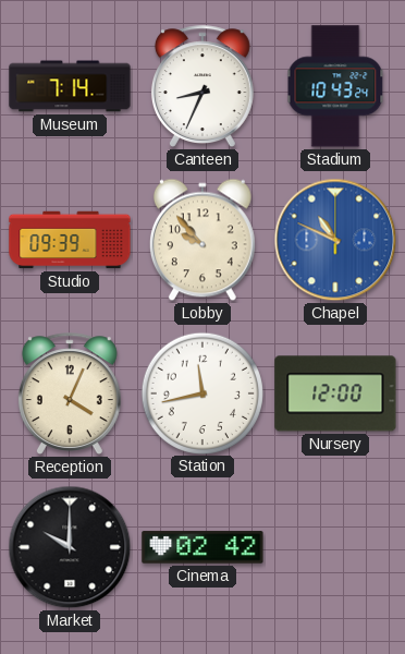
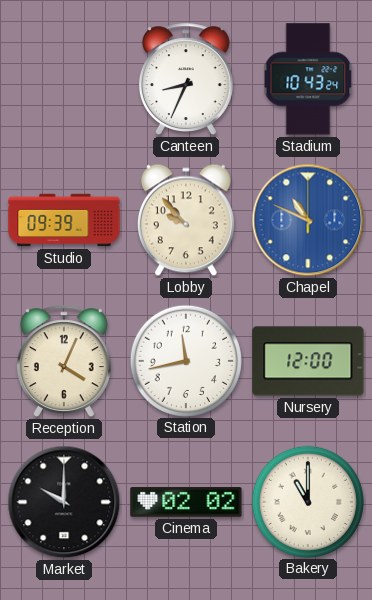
Museum: 7:14 -> none
Cinema: 02:42 -> 02:02
Bakery: none -> 11:00
